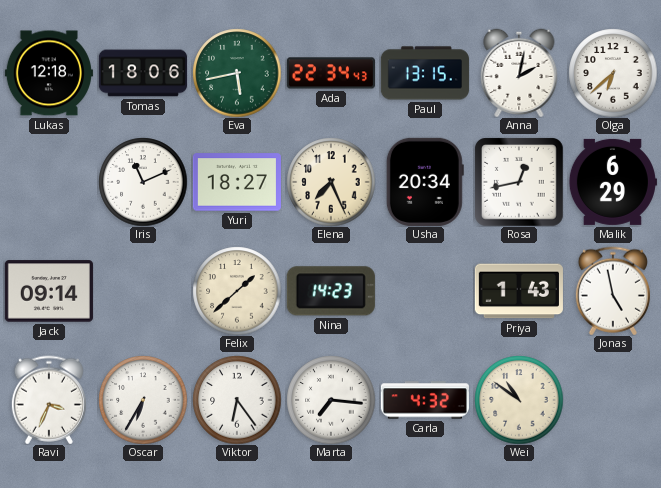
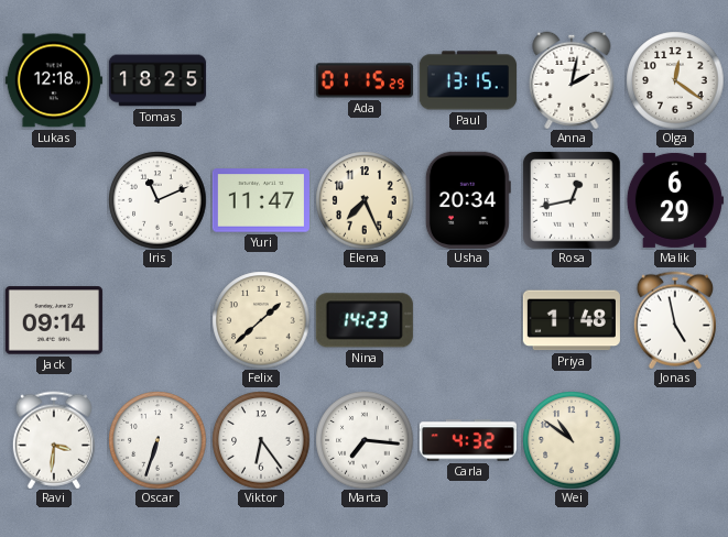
Tomas: 18:06 -> 18:25
Eva: 5:43 -> none
Ada: 22:34 -> 01:15
Olga: 6:38 -> 12:21
Yuri: 18:27 -> 11:47
Priya: 1:43 -> 1:48
Ravi: 3:34 -> 3:31
Oscar: 6:35 -> 6:33
